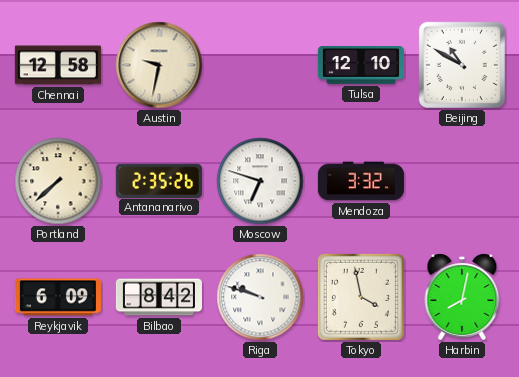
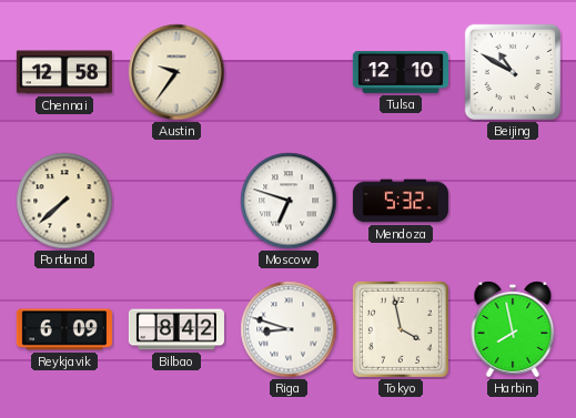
Austin: 9:32 -> 9:36
Antananarivo: 2:35 -> none
Mendoza: 3:32 -> 5:32
Riga: 9:48 -> 8:48
Harbin: 8:02 -> 7:58
